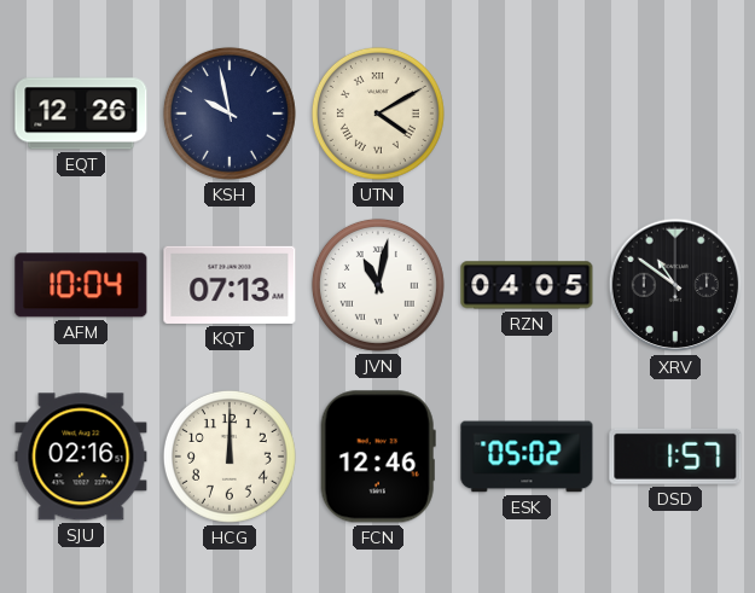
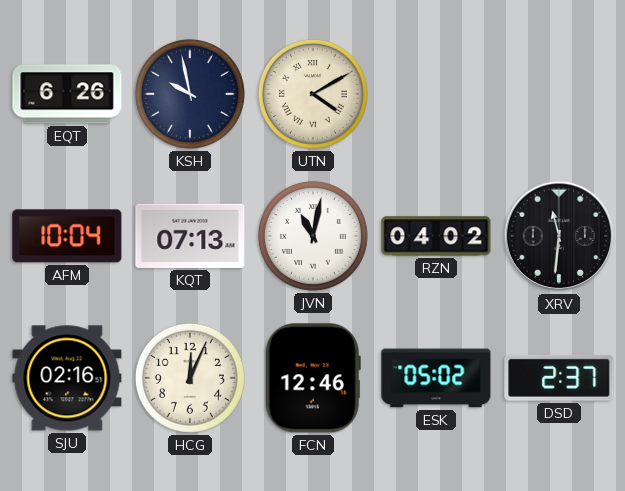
EQT: 12:26 -> 6:26
RZN: 04:05 -> 04:02
XRV: 10:51 -> 11:31
HCG: 12:00 -> 12:04
DSD: 1:57 -> 2:37
